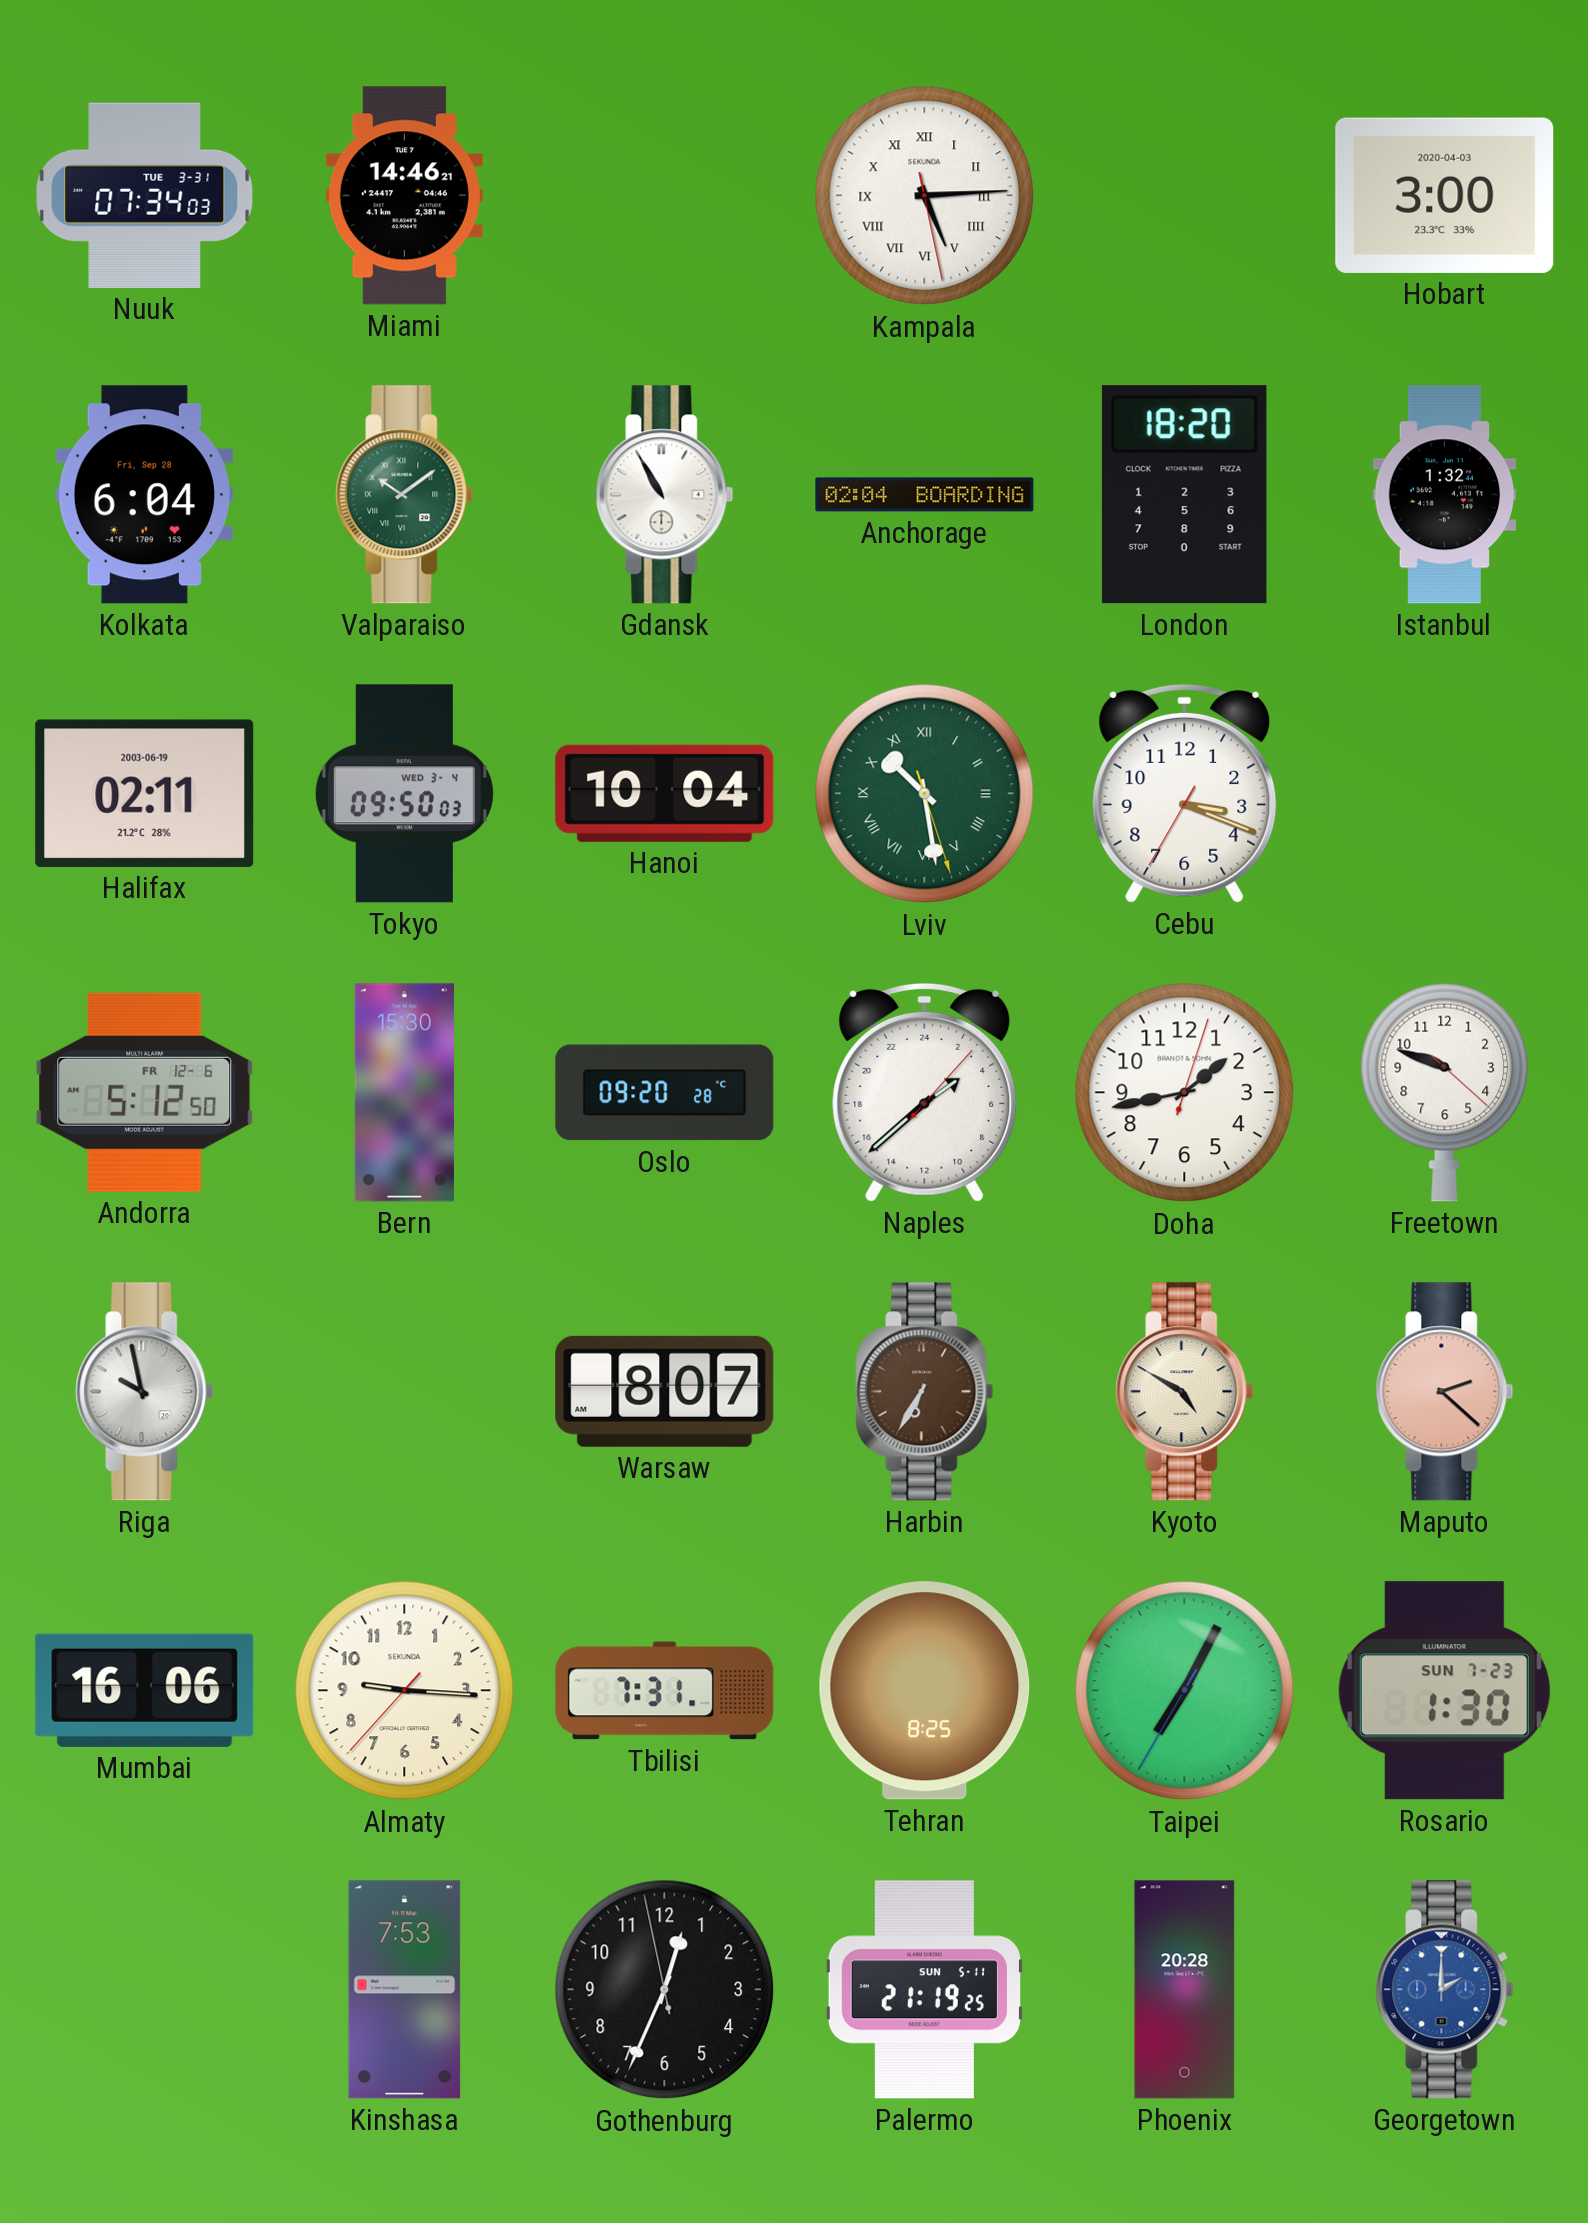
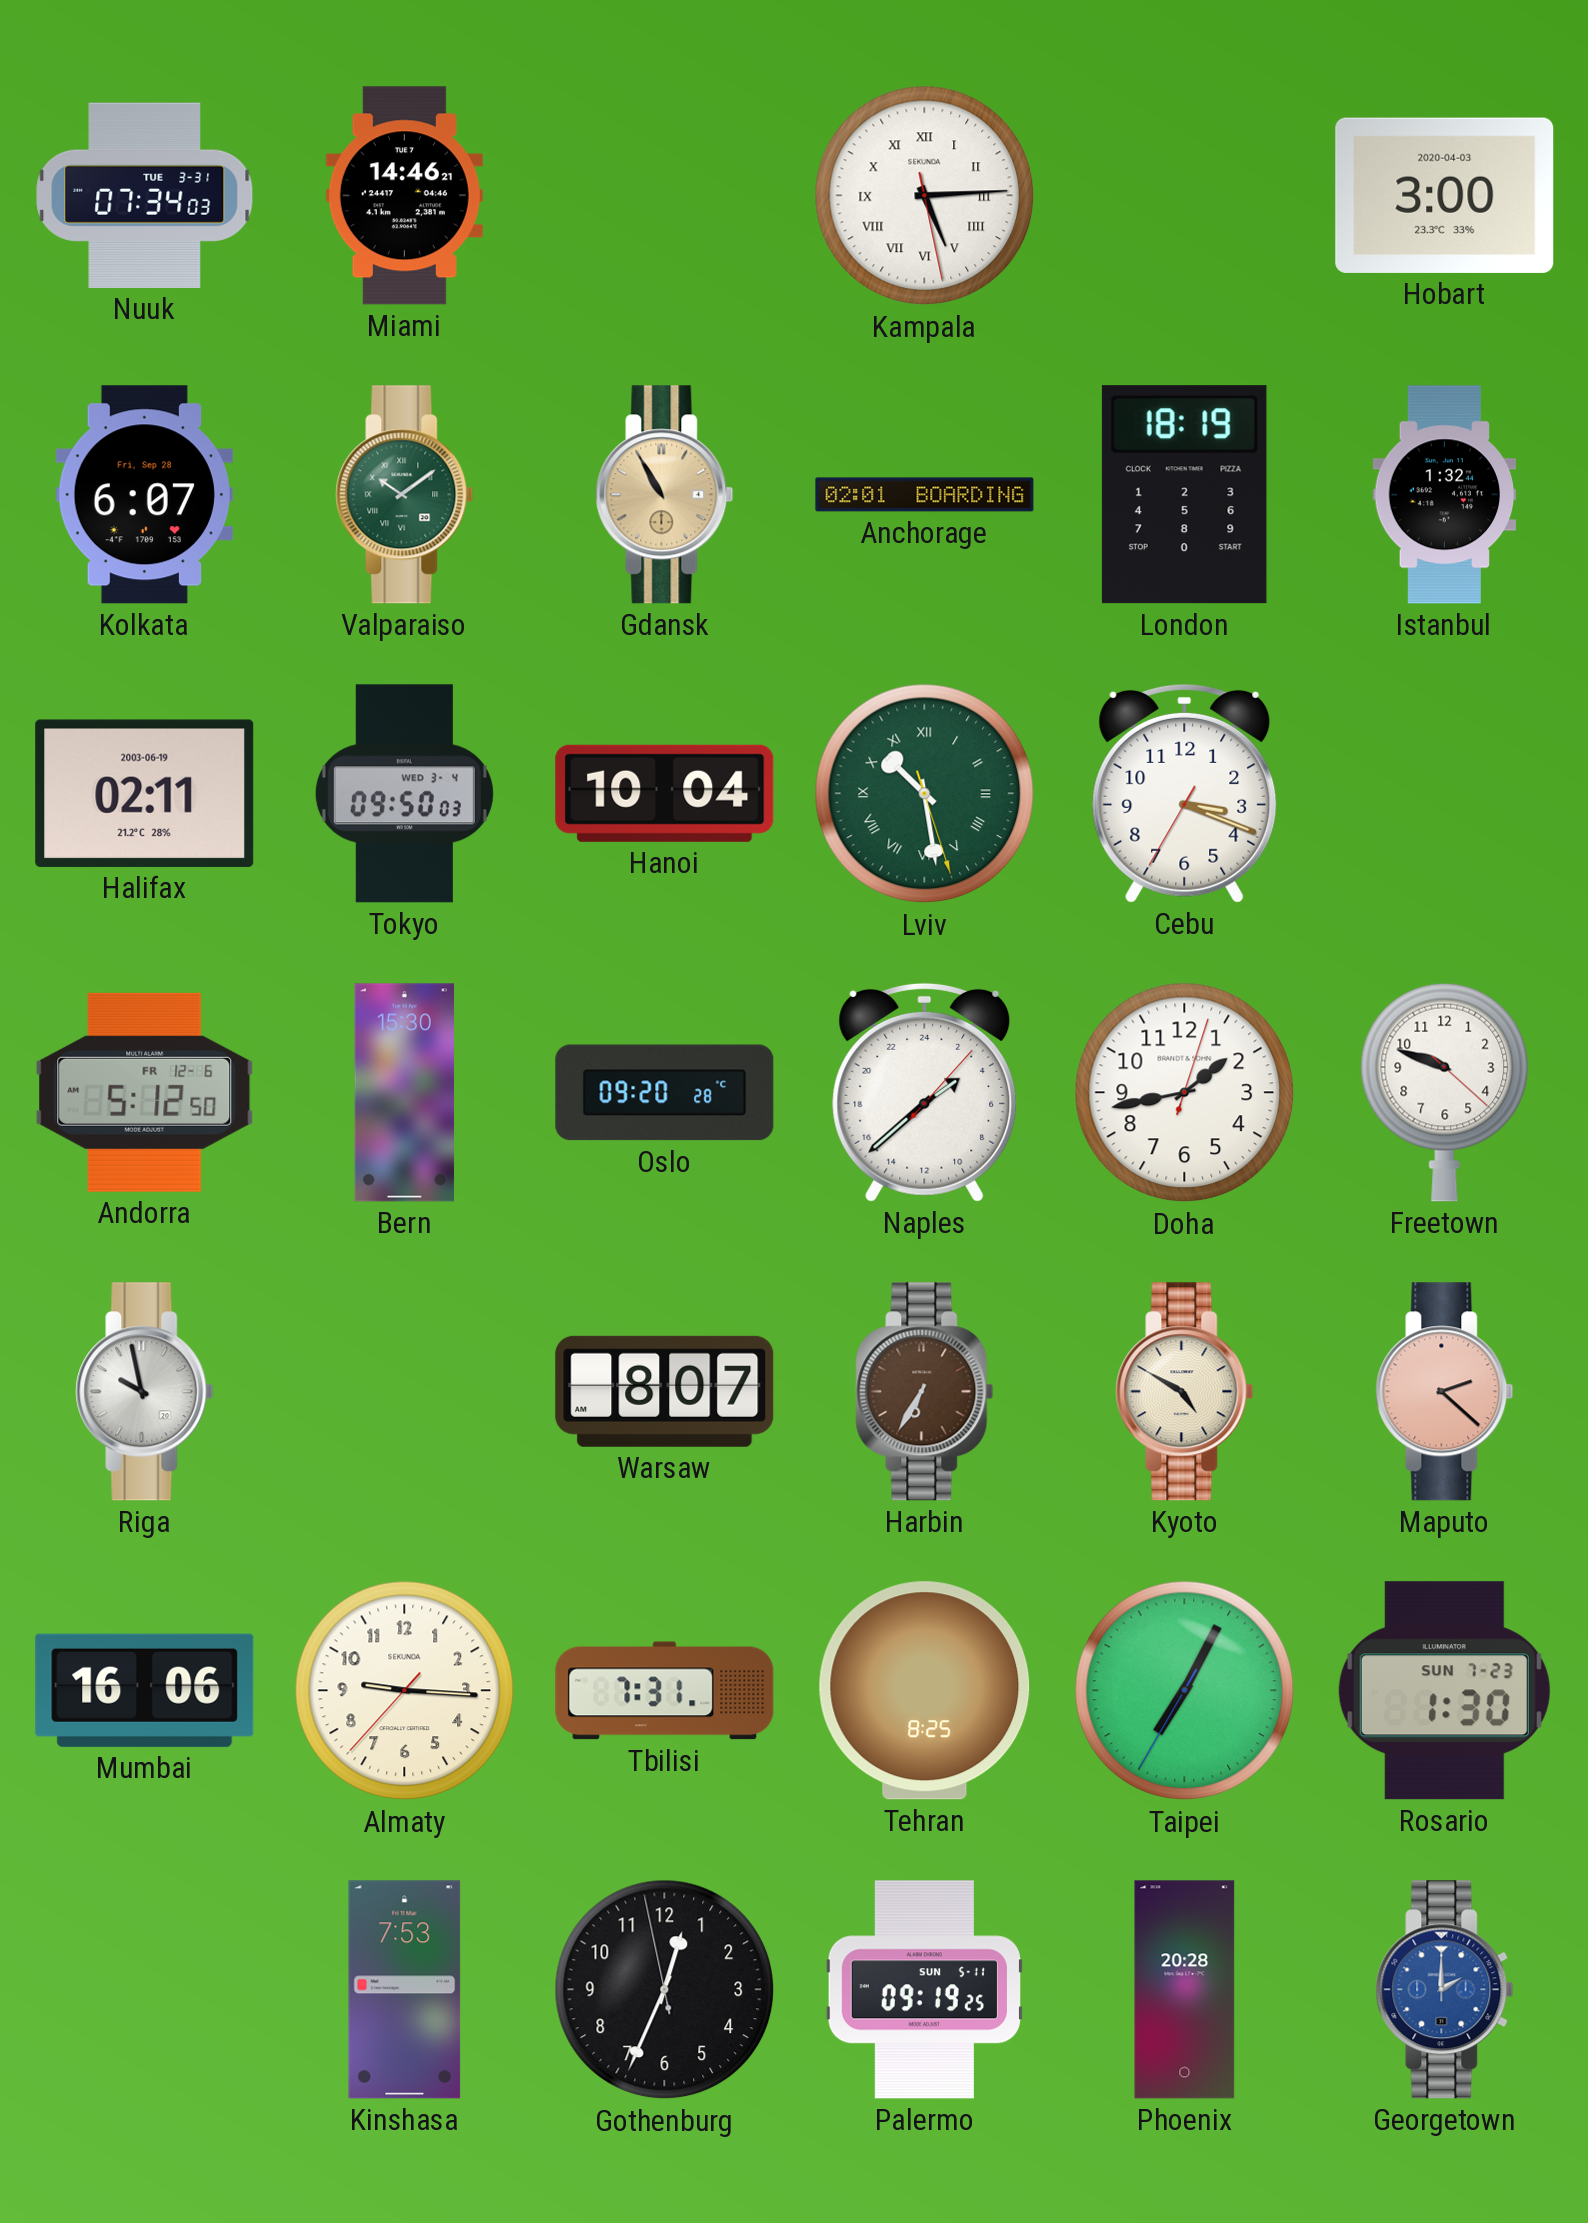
Kolkata: 6:04 -> 6:07
Gdansk dial: white -> champagne
Anchorage: 02:04 -> 02:01
London: 18:20 -> 18:19
Palermo: 21:19 -> 09:19
